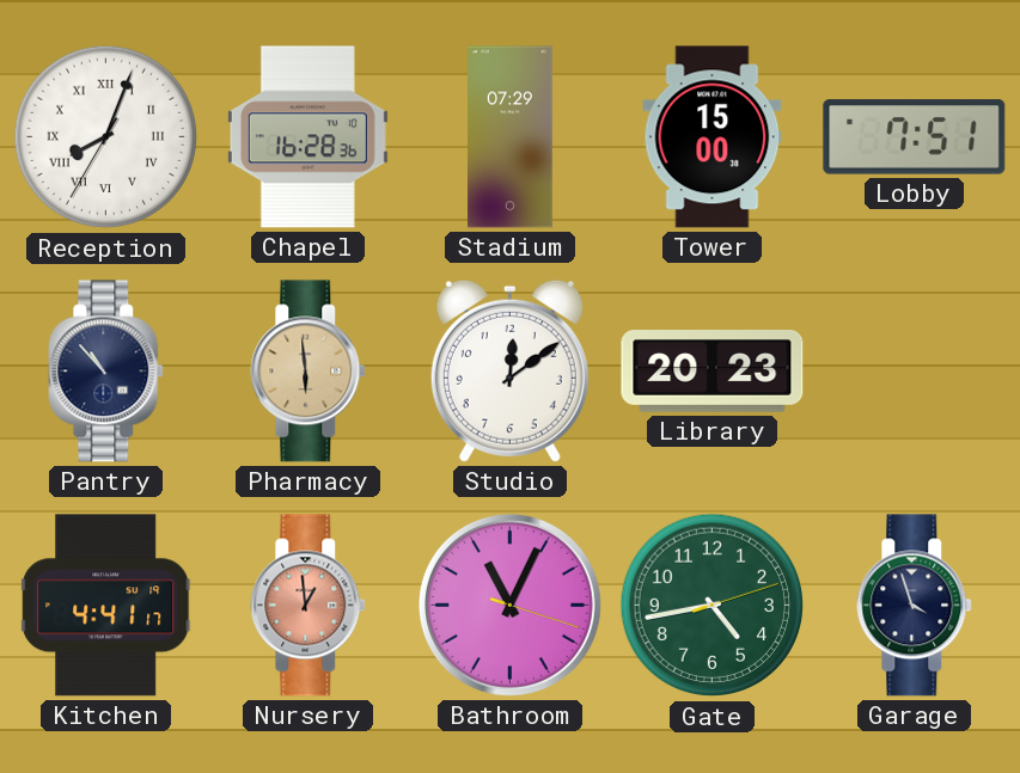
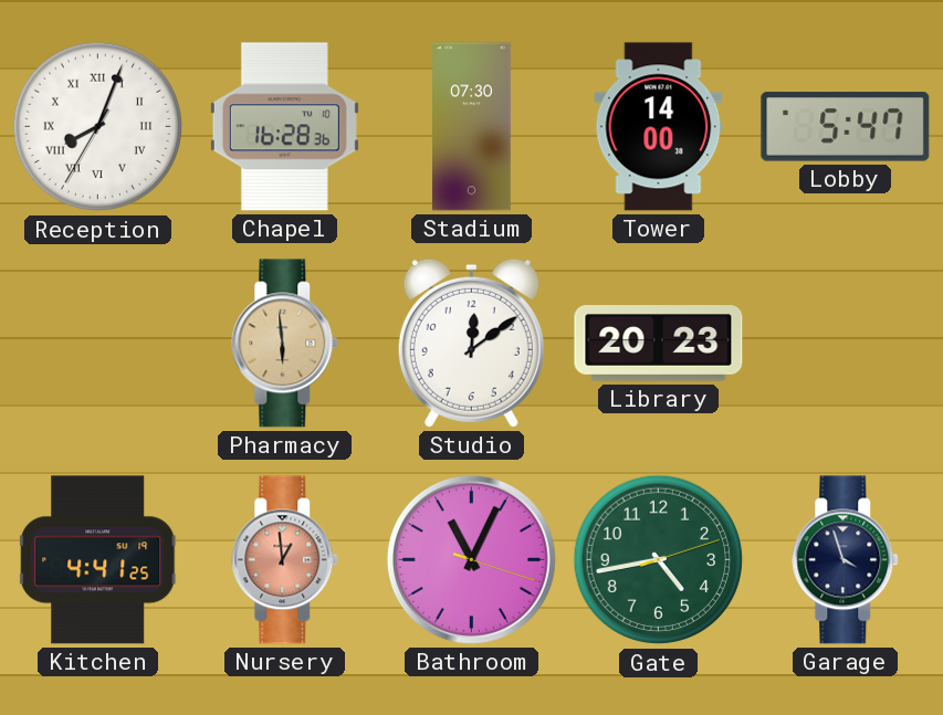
Stadium: 07:29 -> 07:30
Tower: 15:00 -> 14:00
Lobby: 7:51 -> 5:47
Pantry: 10:53 -> none
Kitchen: 4:41:17 -> 4:41:25
